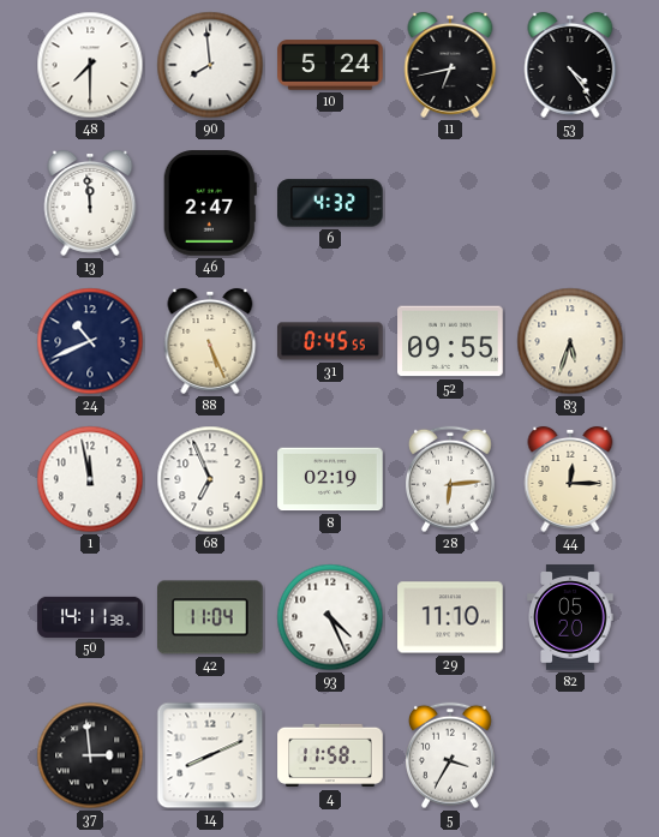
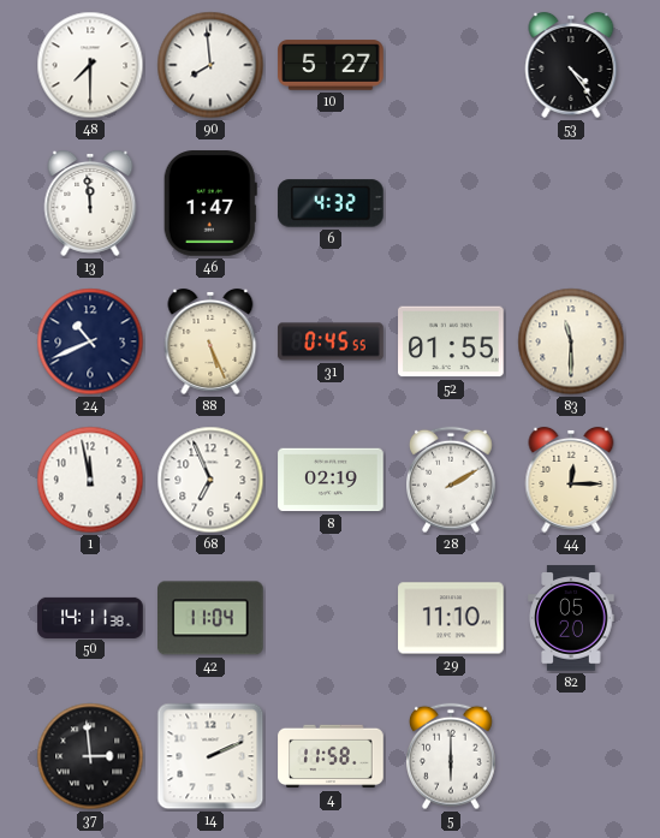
10: 5:24 -> 5:27
11: 6:43 -> none
46: 2:47 -> 1:47
52: 09:55 -> 01:55
83: 5:33 -> 11:30
28: 6:14 -> 2:10
93: 4:26 -> none
14: 8:11 -> 2:11
5: 3:35 -> 6:00
